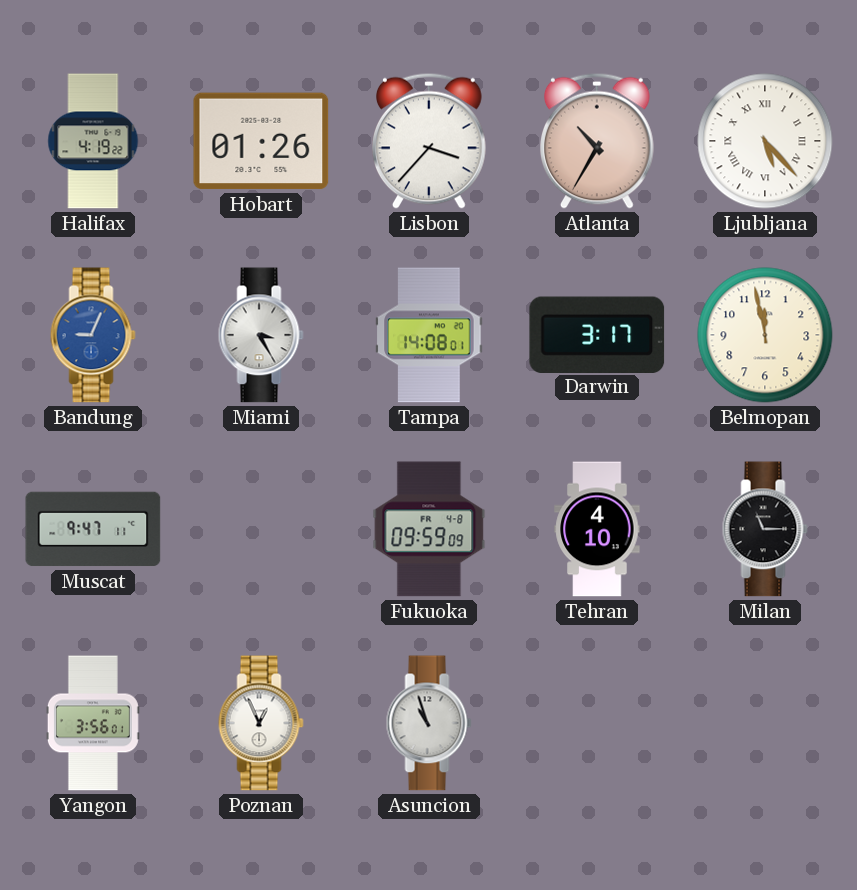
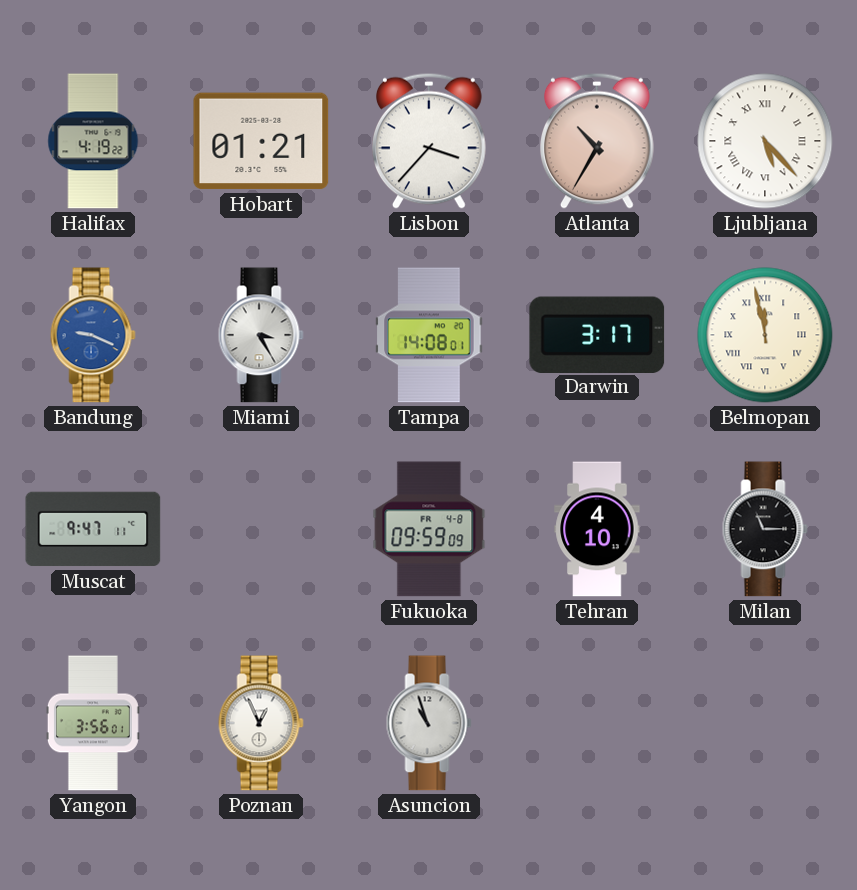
Hobart: 01:26 -> 01:21
Bandung: 9:04 -> 9:19
Belmopan numerals: Arabic -> Roman
